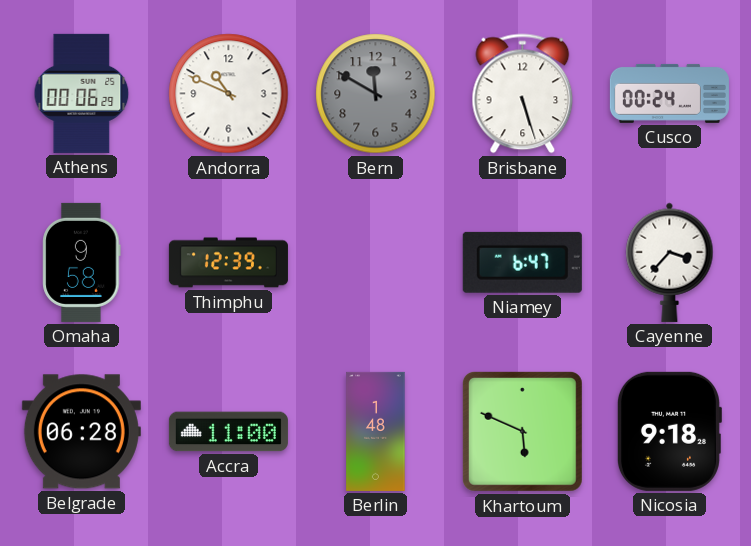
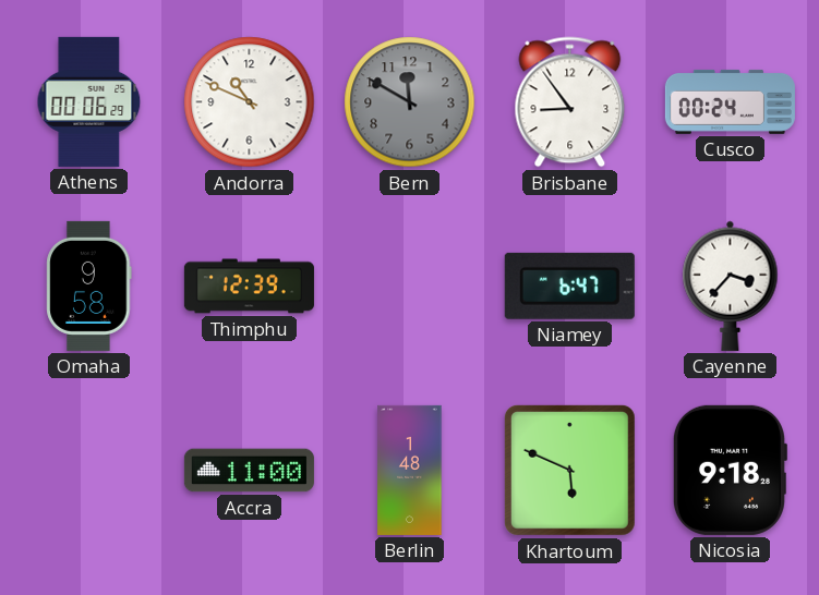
Brisbane: 5:27 -> 8:54
Belgrade: 06:28 -> none
